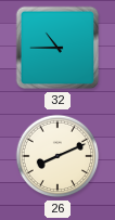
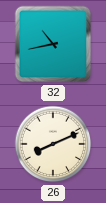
32: 10:45 -> 10:43
